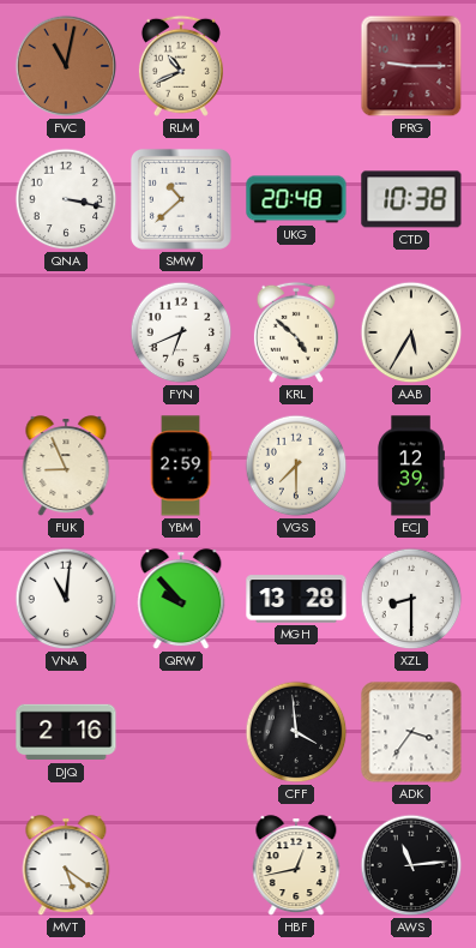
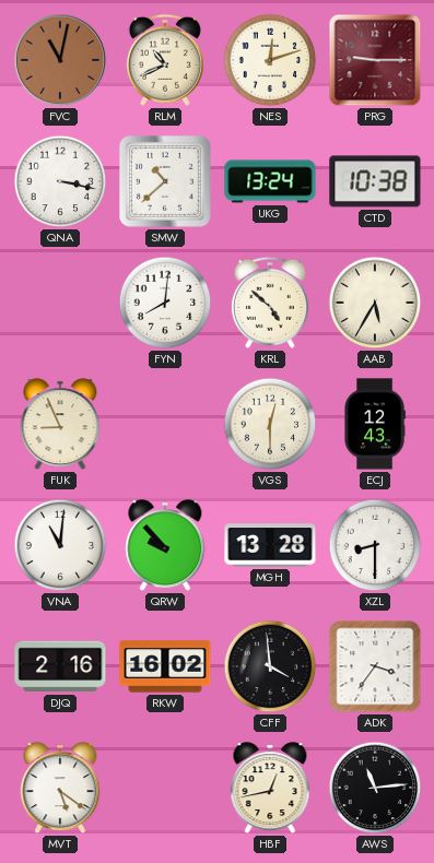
NES: none -> 12:12
UKG: 20:48 -> 13:24
FYN: 6:41 -> 8:01
YBM: 2:59 -> none
VGS: 7:30 -> 12:30
ECJ: 12:39 -> 12:43
RKW: none -> 16:02
